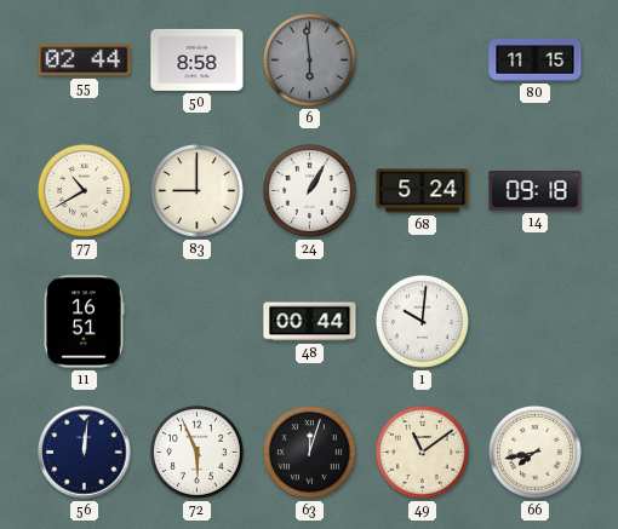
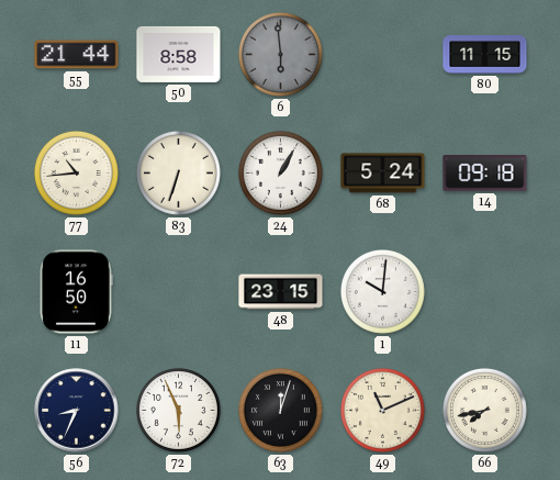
55: 02:44 -> 21:44
77: 10:40 -> 10:44
83: 9:00 -> 6:33
11: 16:51 -> 16:50
48: 00:44 -> 23:15
56: 12:01 -> 8:34
49: 11:09 -> 11:11
